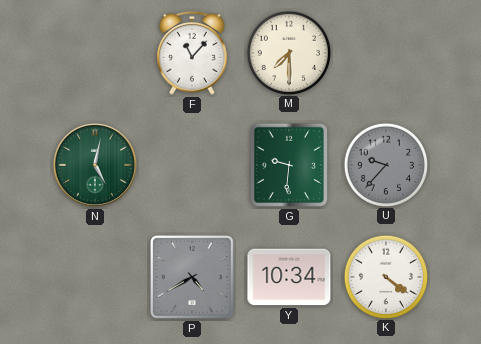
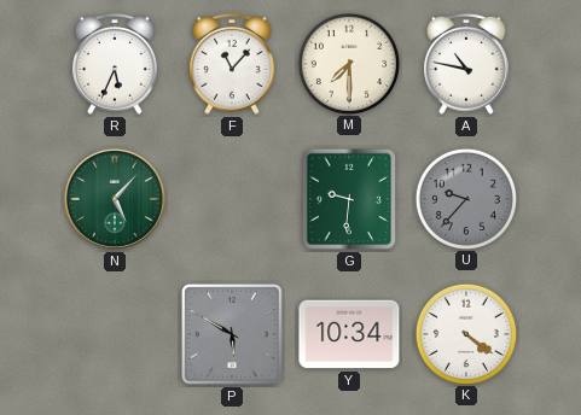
R: none -> 5:34
A: none -> 10:47
N: 5:02 -> 5:07
P: 4:40 -> 5:50
